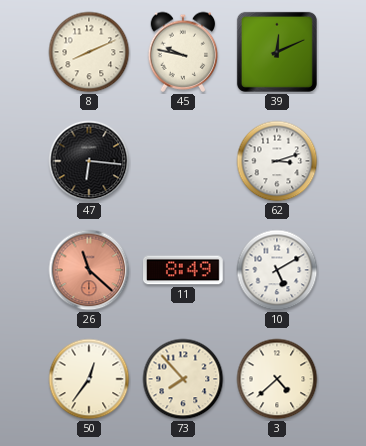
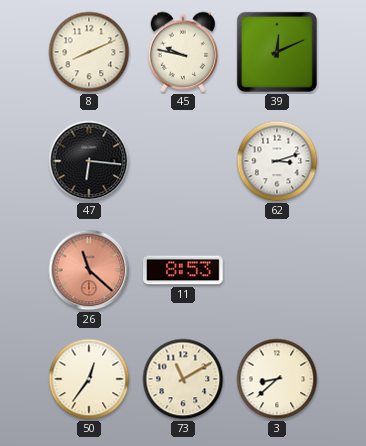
11: 8:49 -> 8:53
10: 5:10 -> none
73: 7:53 -> 11:10
3: 4:38 -> 8:38
